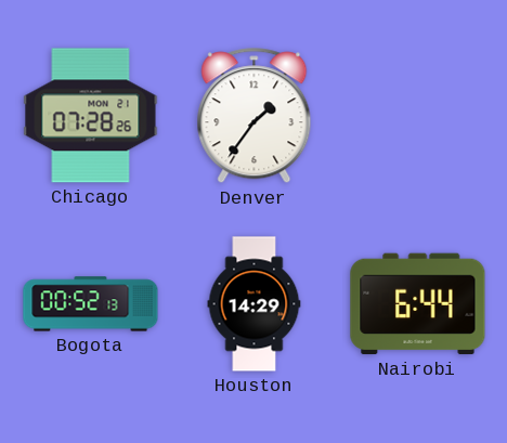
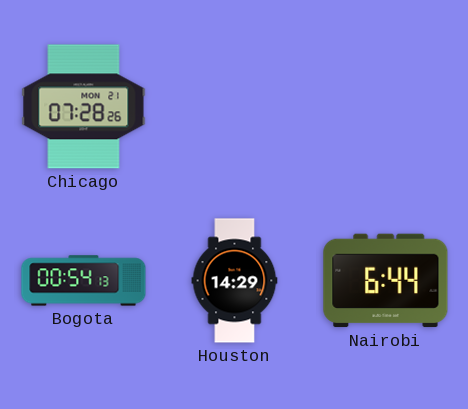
Denver: 1:36 -> none
Bogota: 00:52 -> 00:54
